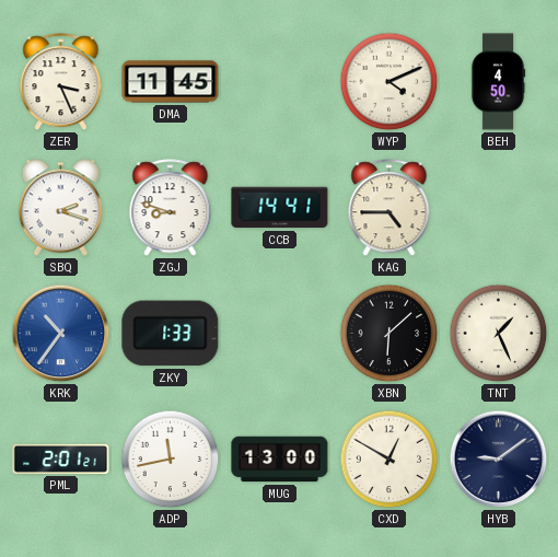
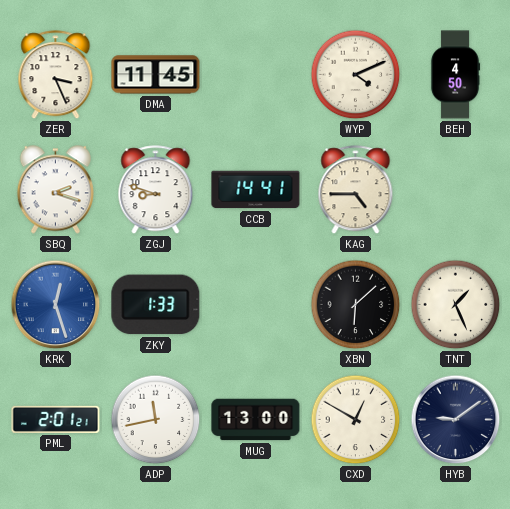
KRK: 10:36 -> 12:27
